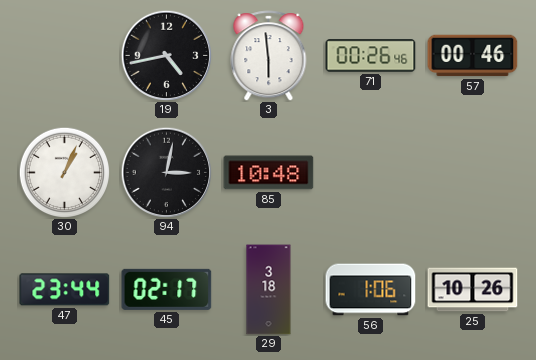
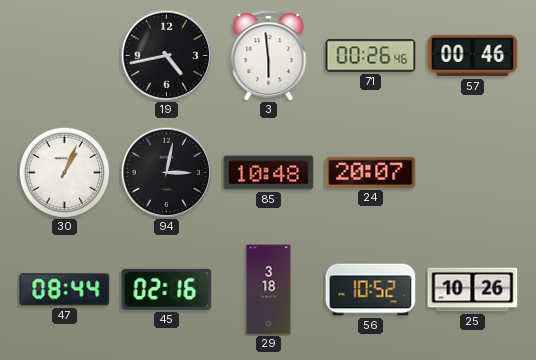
24: none -> 20:07
47: 23:44 -> 08:44
45: 02:17 -> 02:16
56: 1:06 -> 10:52
